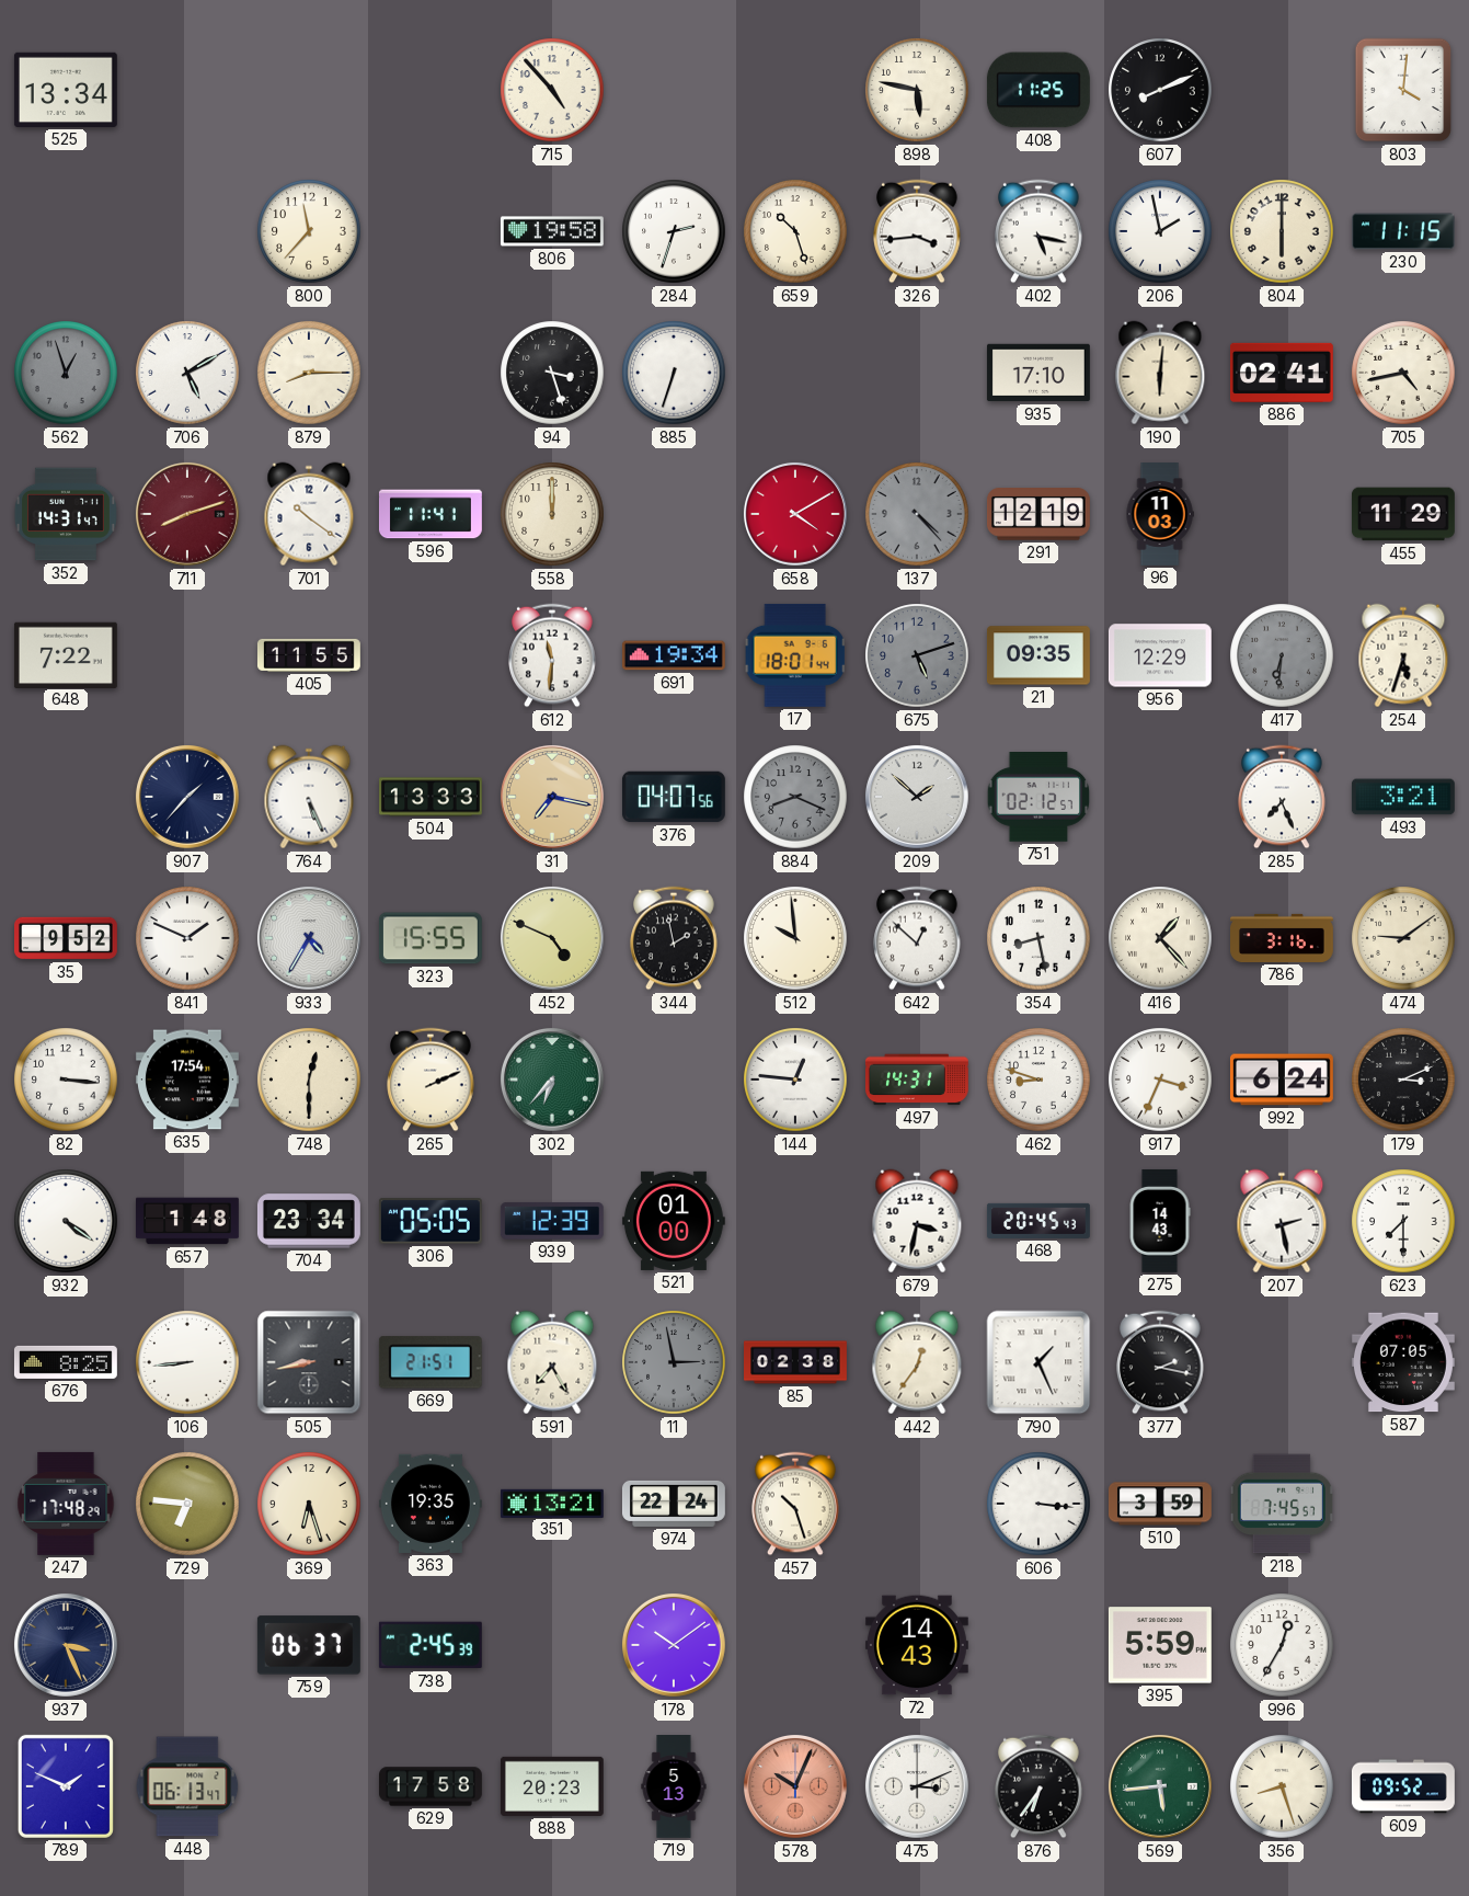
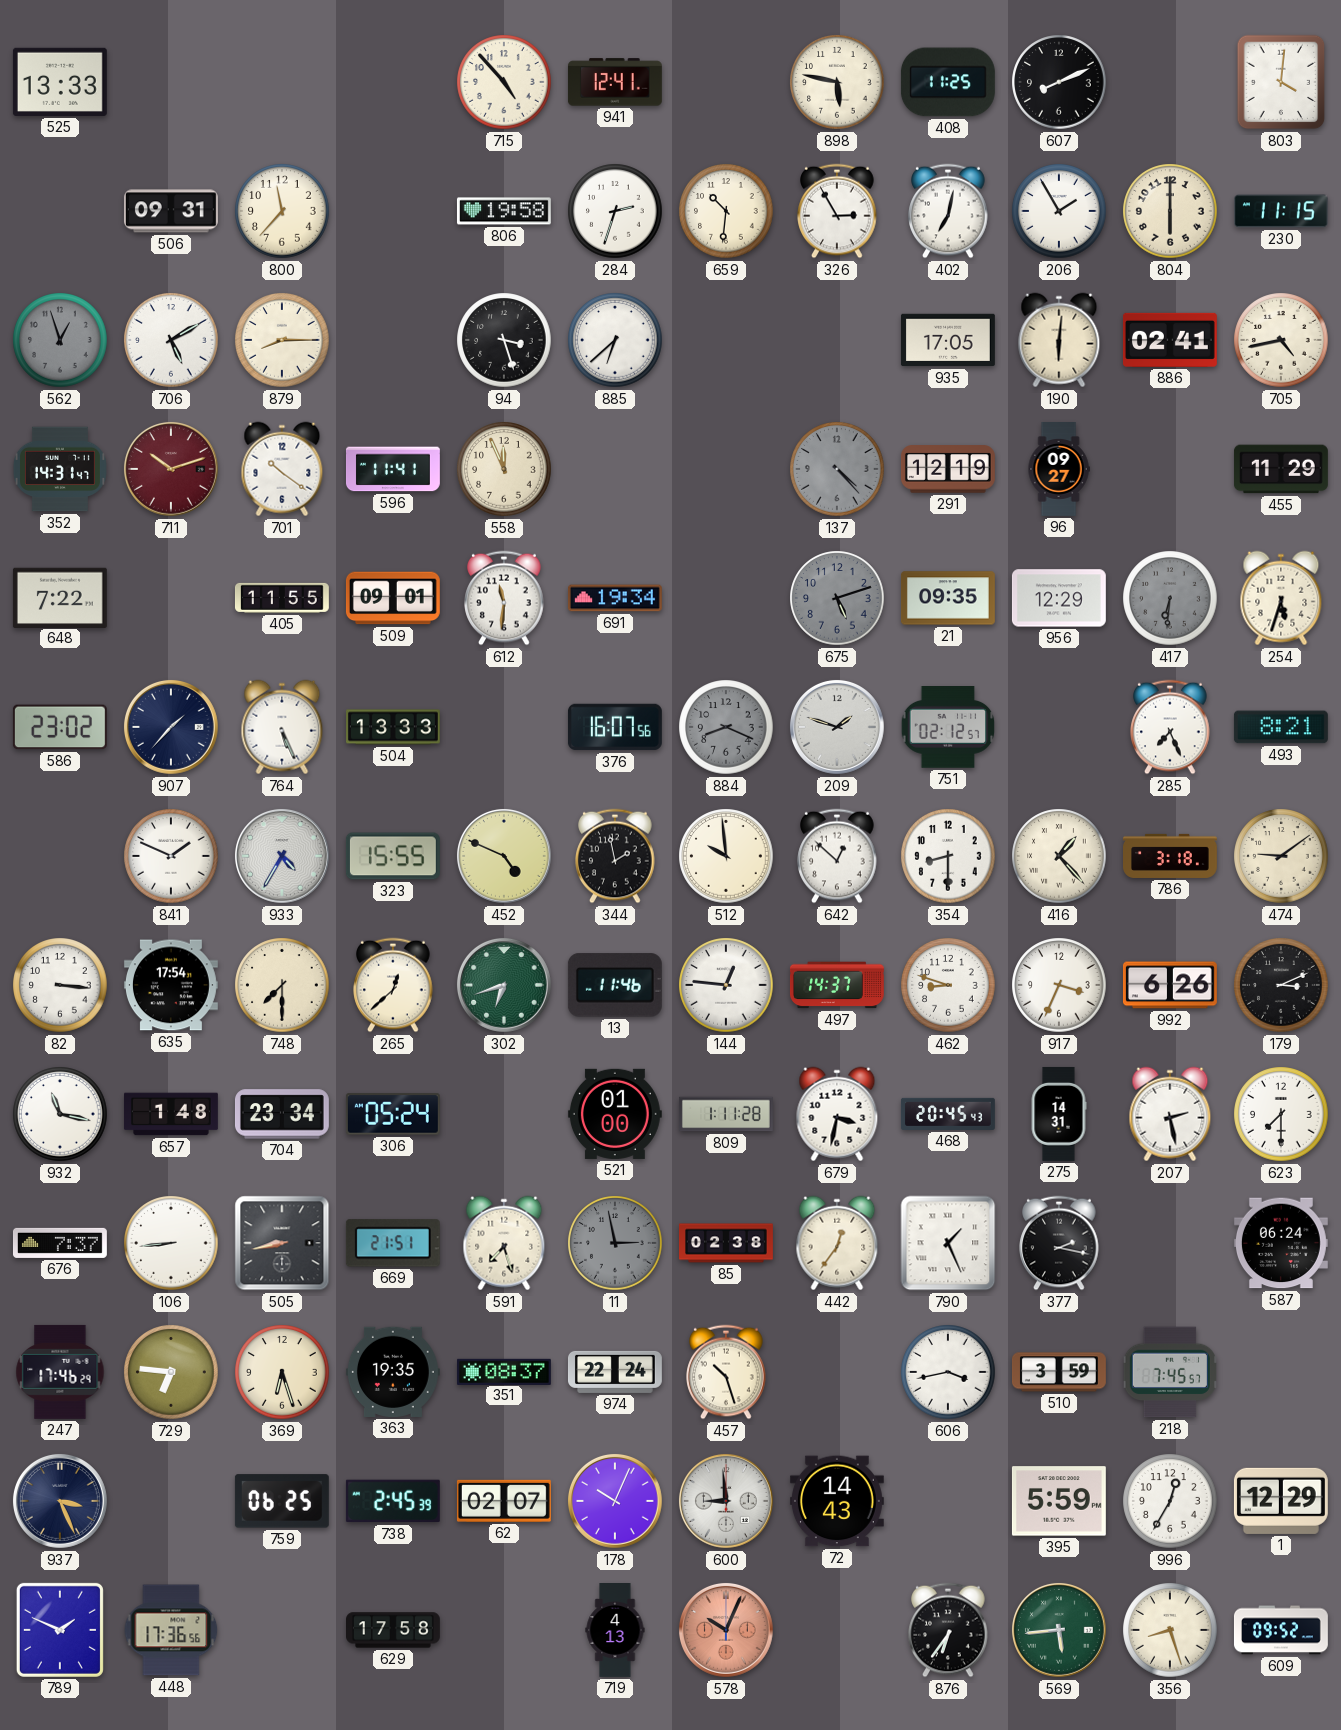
525: 13:34 -> 13:33
941: none -> 12:41
506: none -> 09:31
659: 10:27 -> 10:31
326: 3:44 -> 2:55
402: 5:17 -> 7:02
206: 1:58 -> 1:55
885: 6:33 -> 6:38
935: 17:10 -> 17:05
711: 8:12 -> 10:12
558: 12:00 -> 11:56
658: 4:10 -> none
96: 11:03 -> 09:27
509: none -> 09:01
17: 18:01 -> none
586: none -> 23:02
31: 7:17 -> none
376: 04:07 -> 16:07
209: 1:52 -> 1:48
493: 3:21 -> 8:21
35: 9:52 -> none
354: 8:28 -> 8:30
786: 3:16 -> 3:18
748: 12:30 -> 7:30
265: 2:11 -> 12:38
302: 6:37 -> 6:42
13: none -> 11:46
497: 14:31 -> 14:37
992: 6:24 -> 6:26
932: 4:21 -> 11:17
306: 05:05 -> 05:24
939: 12:39 -> none
809: none -> 1:11
275: 14:43 -> 14:31
676: 8:25 -> 7:37
591: 7:25 -> 7:27
587: 07:05 -> 06:24
247: 17:48 -> 17:46
351: 13:21 -> 08:37
606: 3:16 -> 3:43
759: 06:37 -> 06:25
62: none -> 02:07
178: 10:09 -> 10:04
600: none -> 8:59
1: none -> 12:29
448: 06:13 -> 17:36
888: 20:23 -> none
719: 5:13 -> 4:13
475: 3:11 -> none
